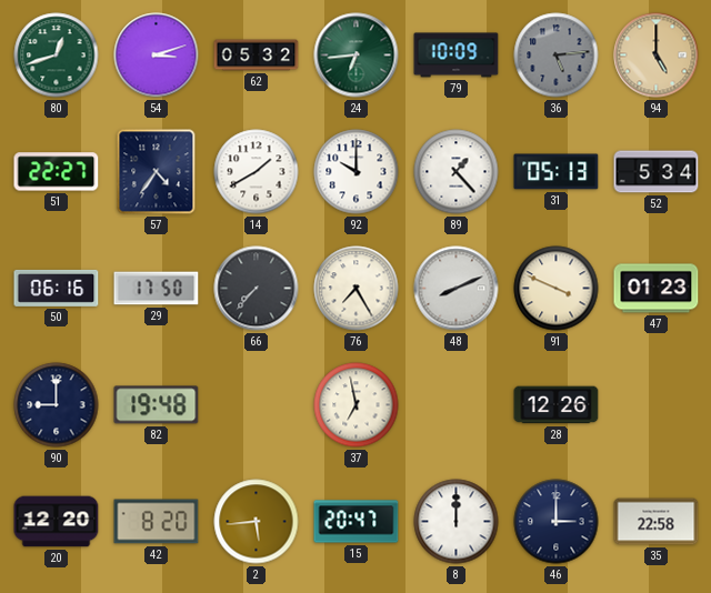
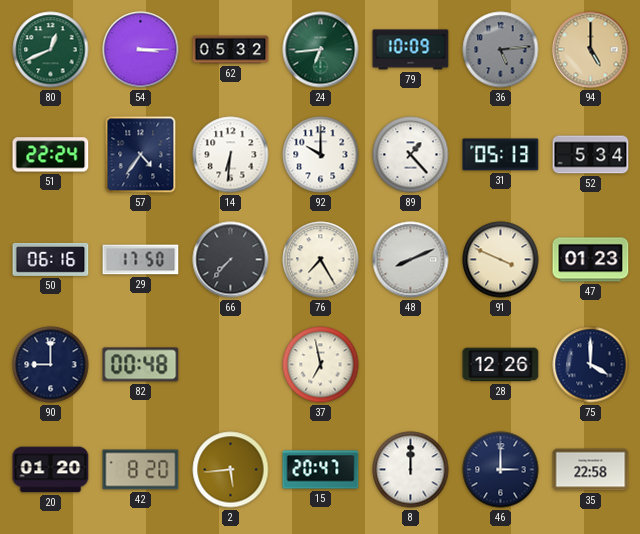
80: 12:42 -> 12:41
54: 3:12 -> 3:15
51: 22:27 -> 22:24
14: 1:40 -> 6:31
82: 19:48 -> 00:48
75: none -> 4:00
20: 12:20 -> 01:20
